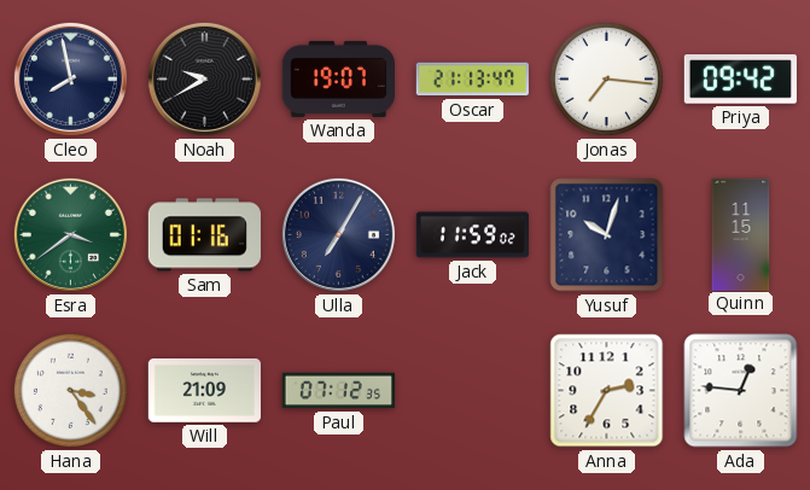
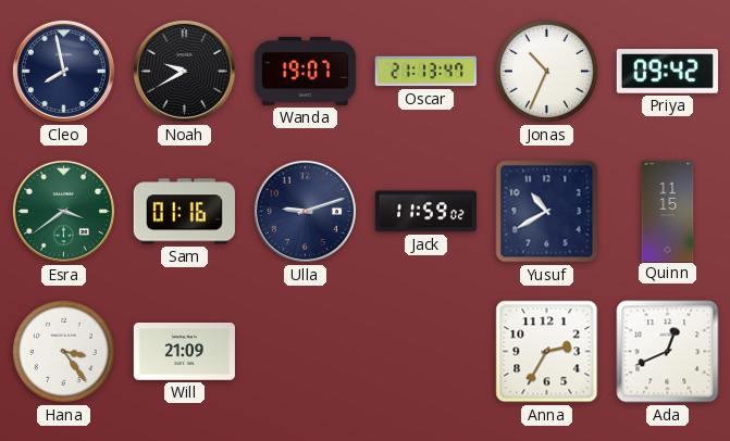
Jonas: 7:16 -> 10:34
Ulla: 7:05 -> 9:12
Yusuf: 10:03 -> 10:40
Paul: 07:12 -> none
Ada: 12:46 -> 12:41
